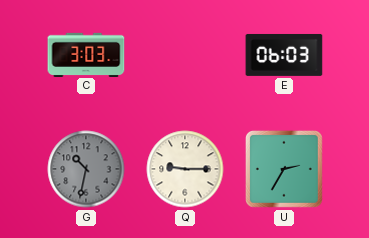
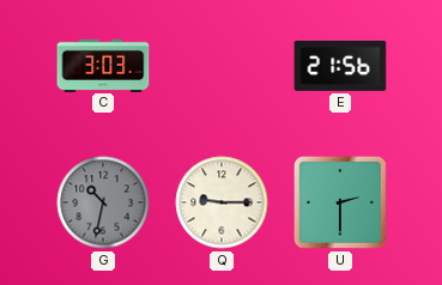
E: 06:03 -> 21:56
U: 2:35 -> 2:30
